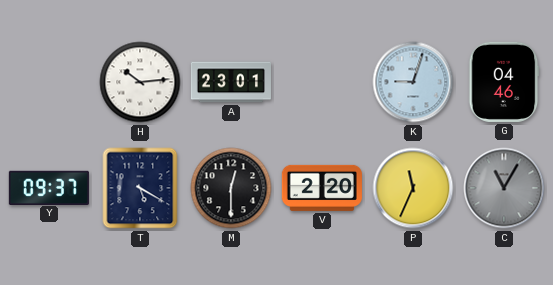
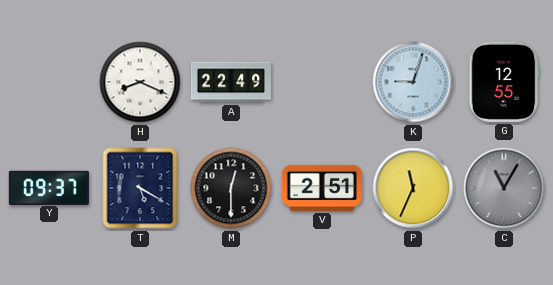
H: 10:14 -> 8:19
A: 23:01 -> 22:49
G: 04:46 -> 12:55
V: 2:20 -> 2:51
